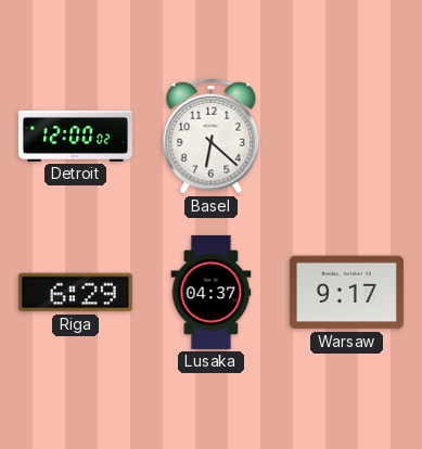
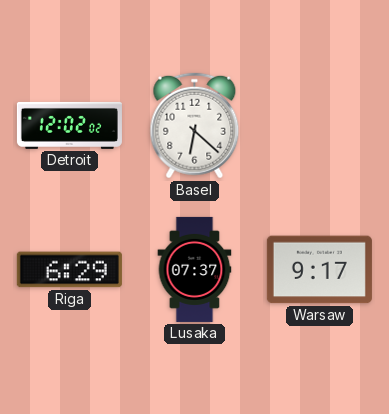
Detroit: 12:00 -> 12:02
Lusaka: 04:37 -> 07:37
